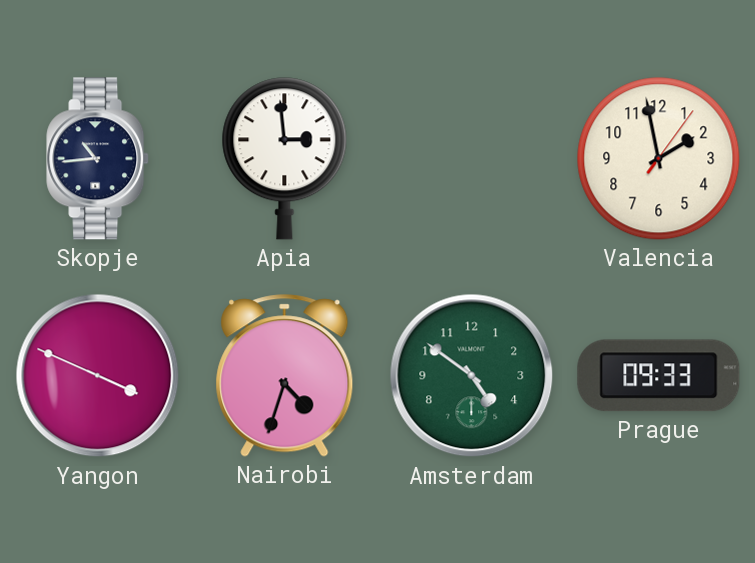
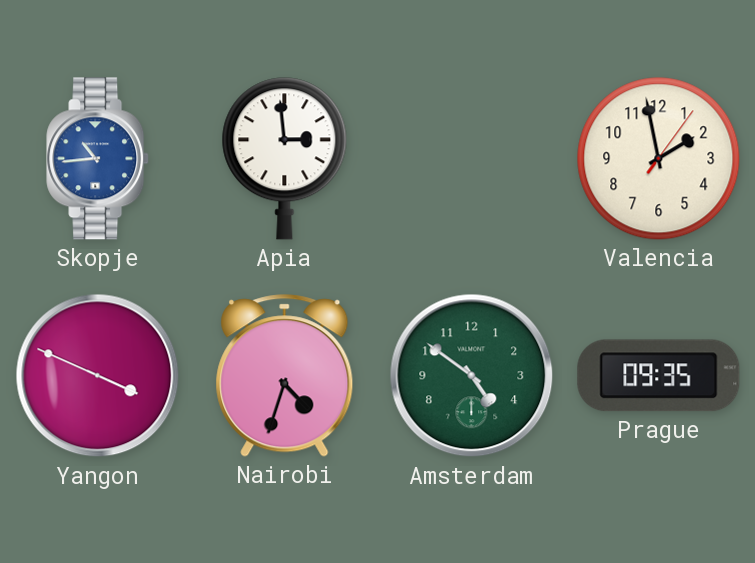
Skopje dial: navy -> blue
Prague: 09:33 -> 09:35
